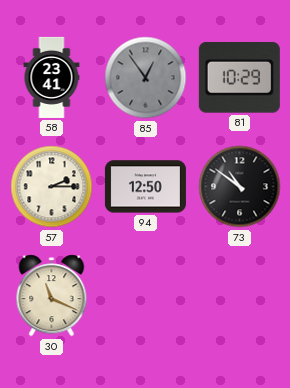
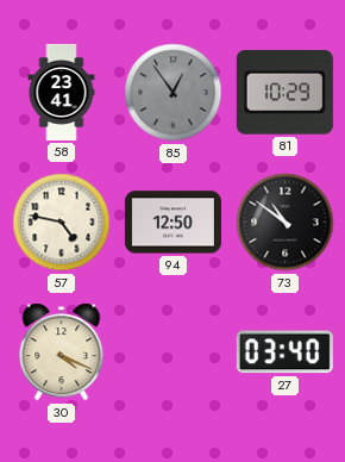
57: 2:15 -> 4:47
30: 11:19 -> 4:19
27: none -> 03:40
